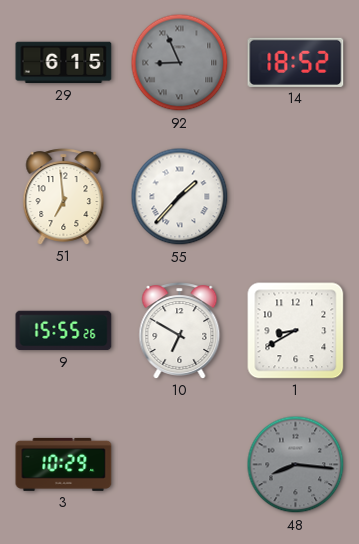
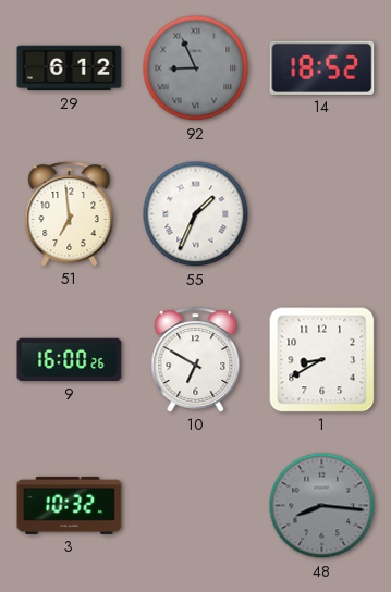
29: 6:15 -> 6:12
55: 1:37 -> 1:34
9: 15:55 -> 16:00
3: 10:29 -> 10:32
